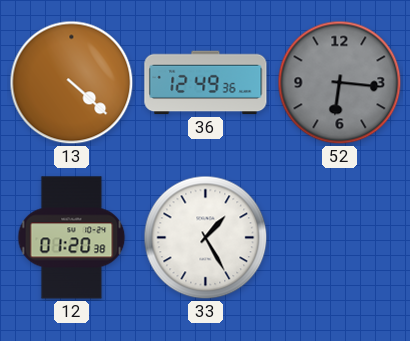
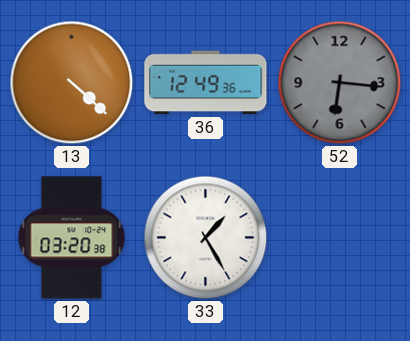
12: 01:20 -> 03:20
